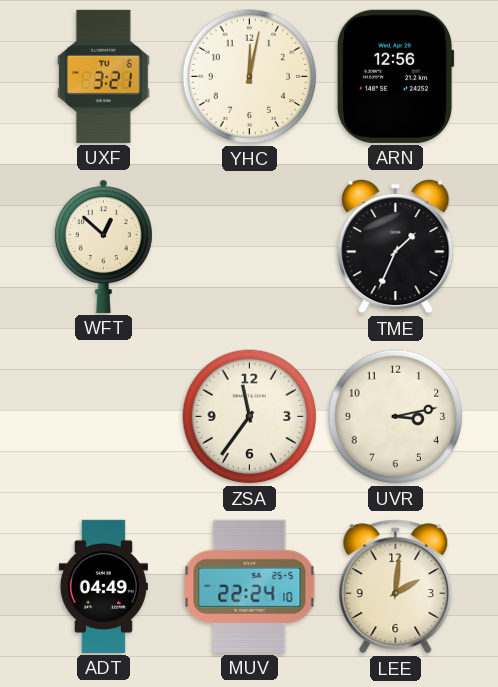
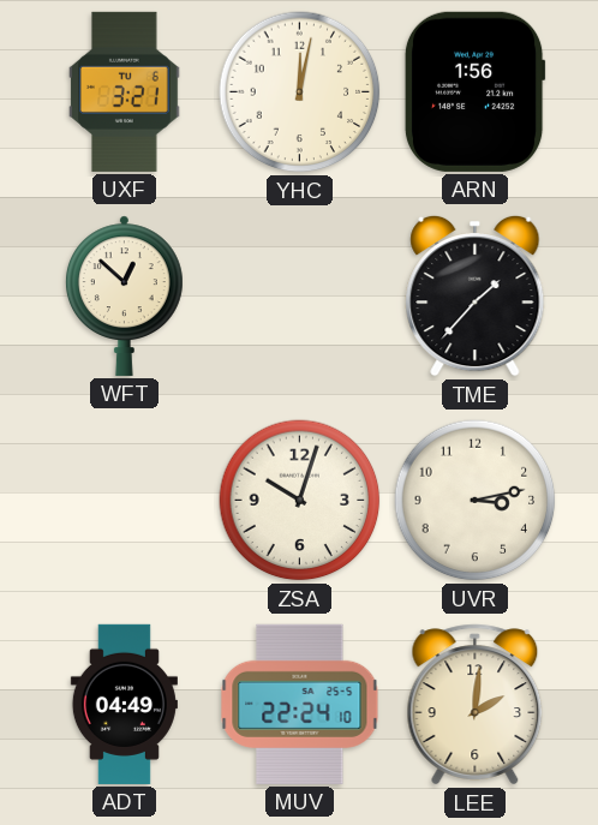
ARN: 12:56 -> 1:56
TME: 1:34 -> 1:37
ZSA: 11:36 -> 10:03
